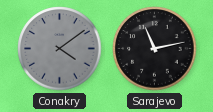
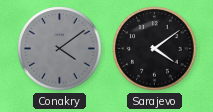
Sarajevo: 11:13 -> 4:09
